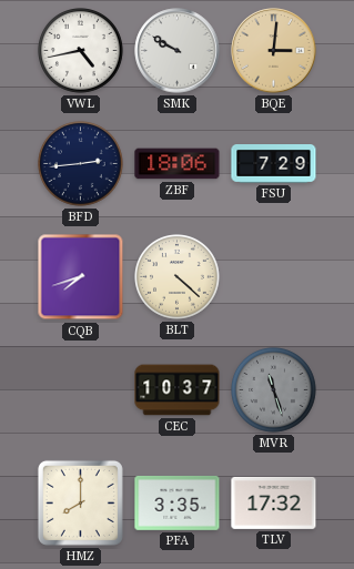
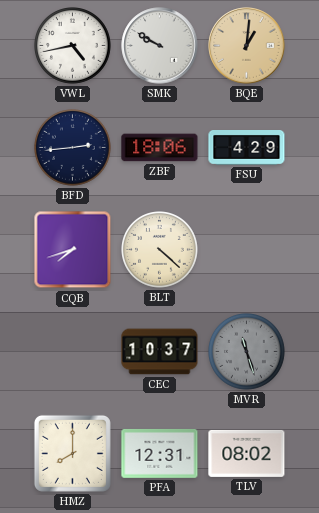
BQE: 3:01 -> 1:01
FSU: 7:29 -> 4:29
PFA: 3:35 -> 12:31
TLV: 17:32 -> 08:02
